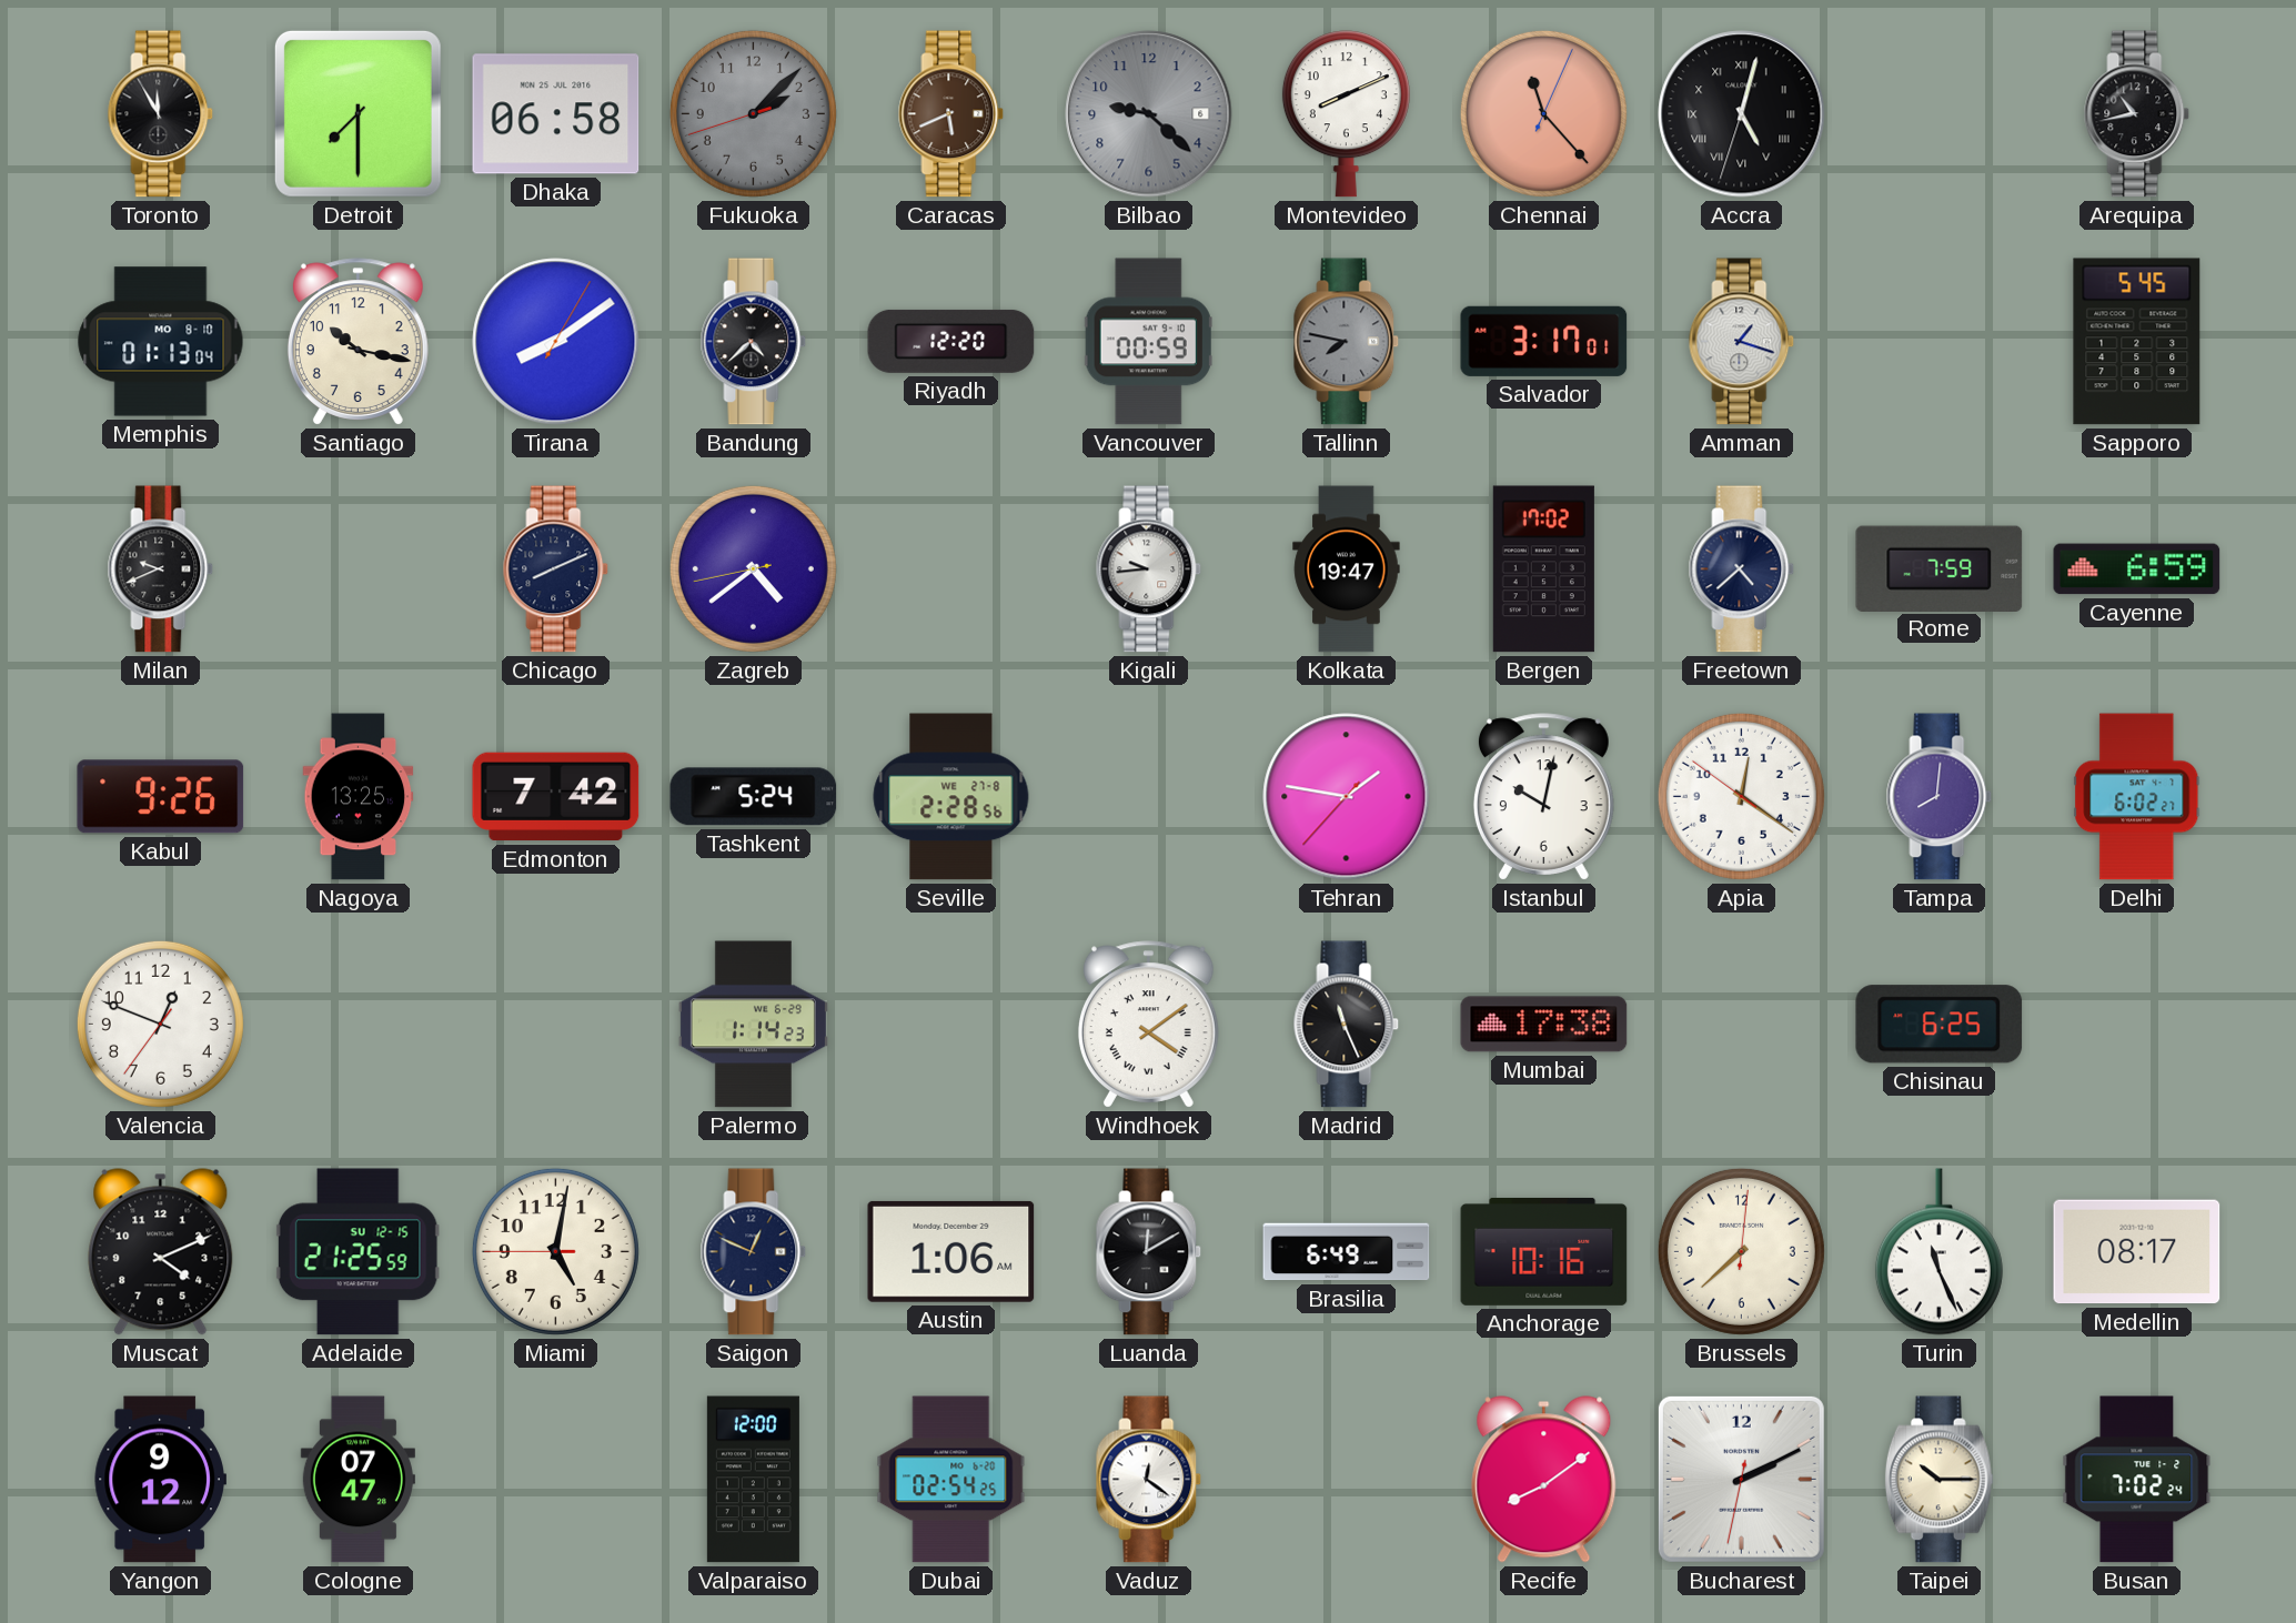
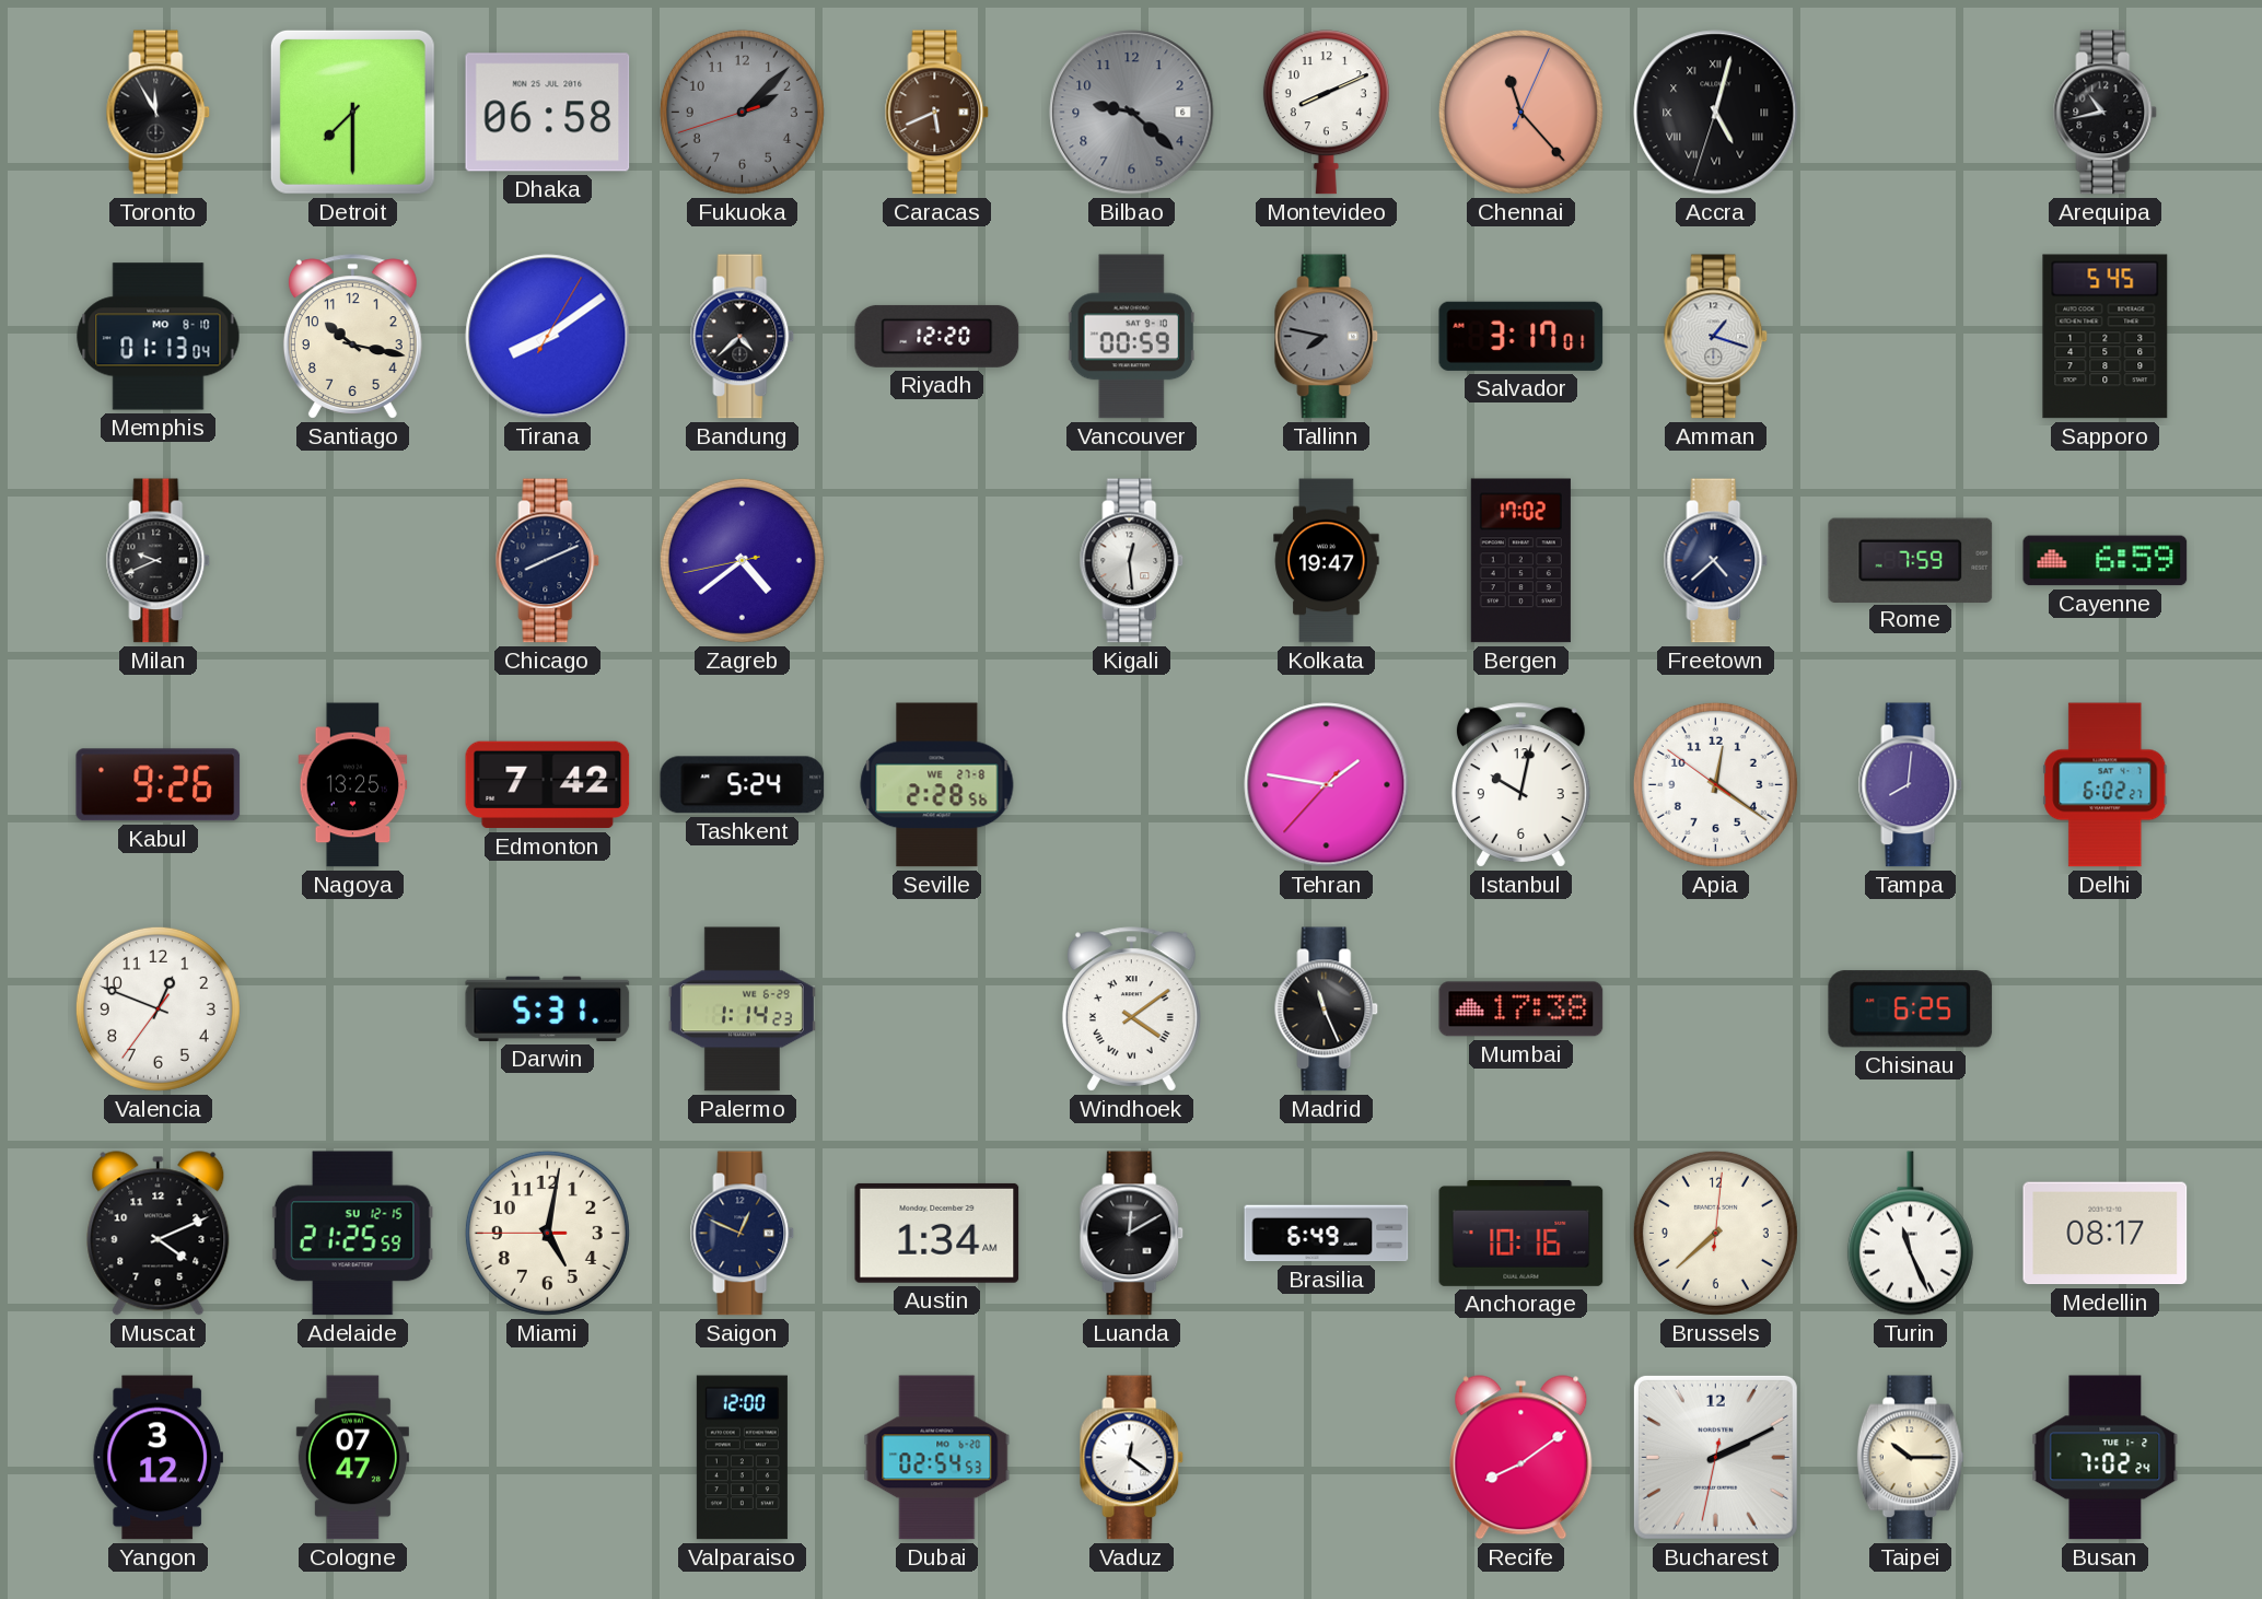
Kigali: 9:44 -> 12:29
Darwin: none -> 5:31
Austin: 1:06 -> 1:34
Yangon: 9:12 -> 3:12
Dubai: 02:54:25 -> 02:54:53
